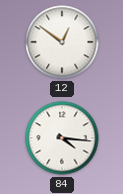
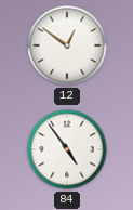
84: 4:16 -> 4:54
